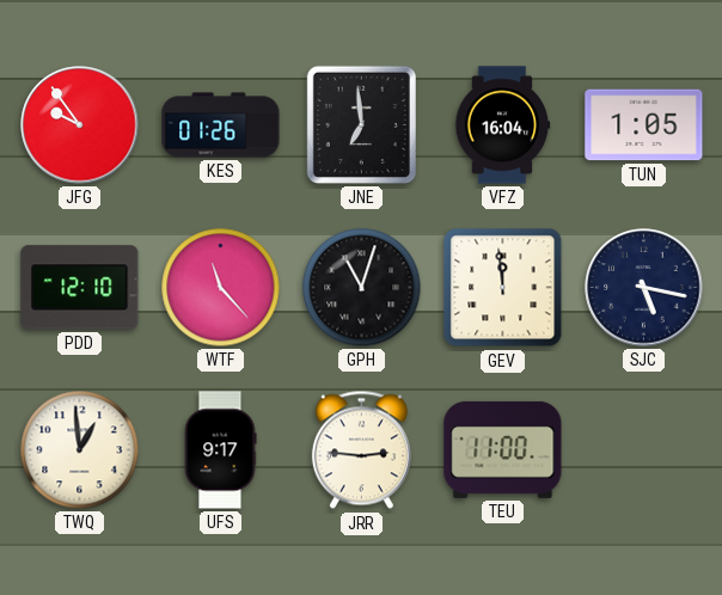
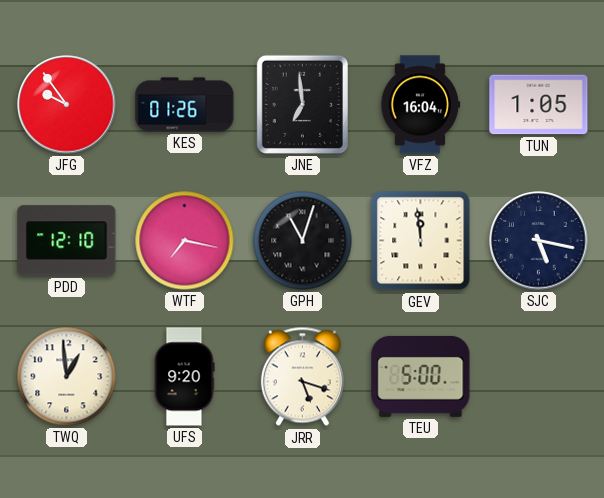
WTF: 11:23 -> 7:17
UFS: 9:17 -> 9:20
JRR: 2:46 -> 5:18
TEU: 11:00 -> 5:00
